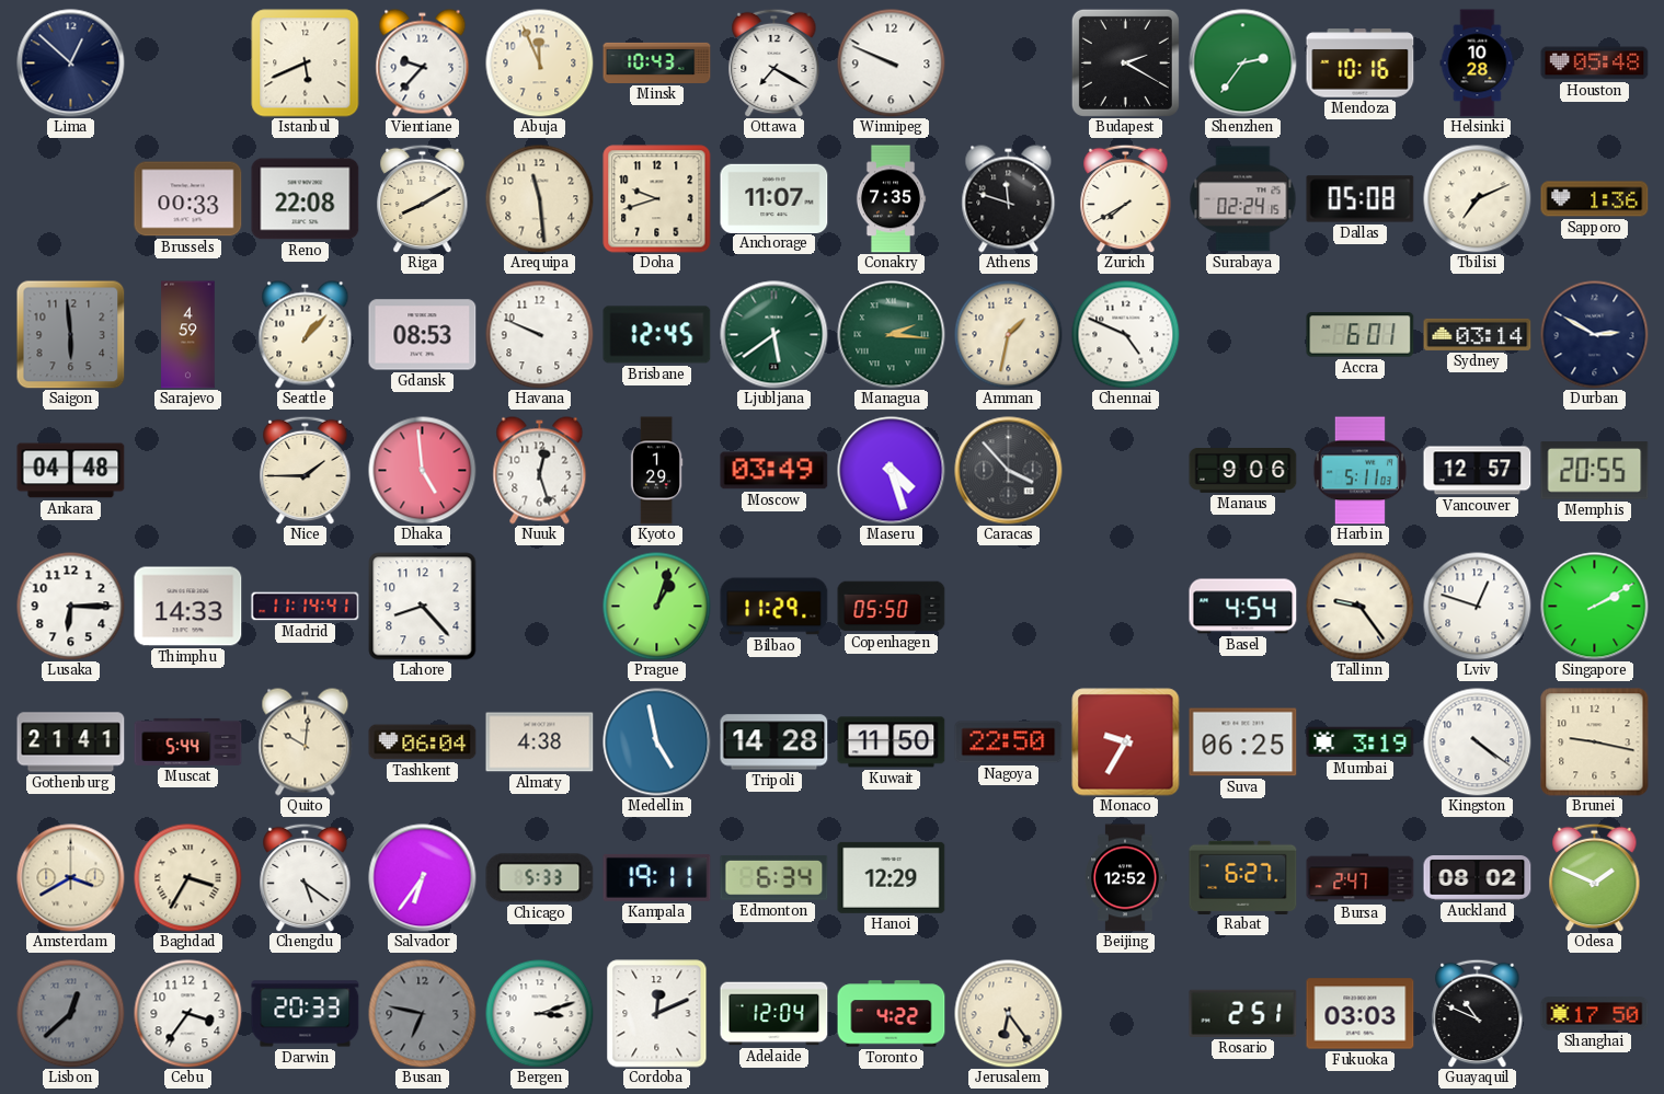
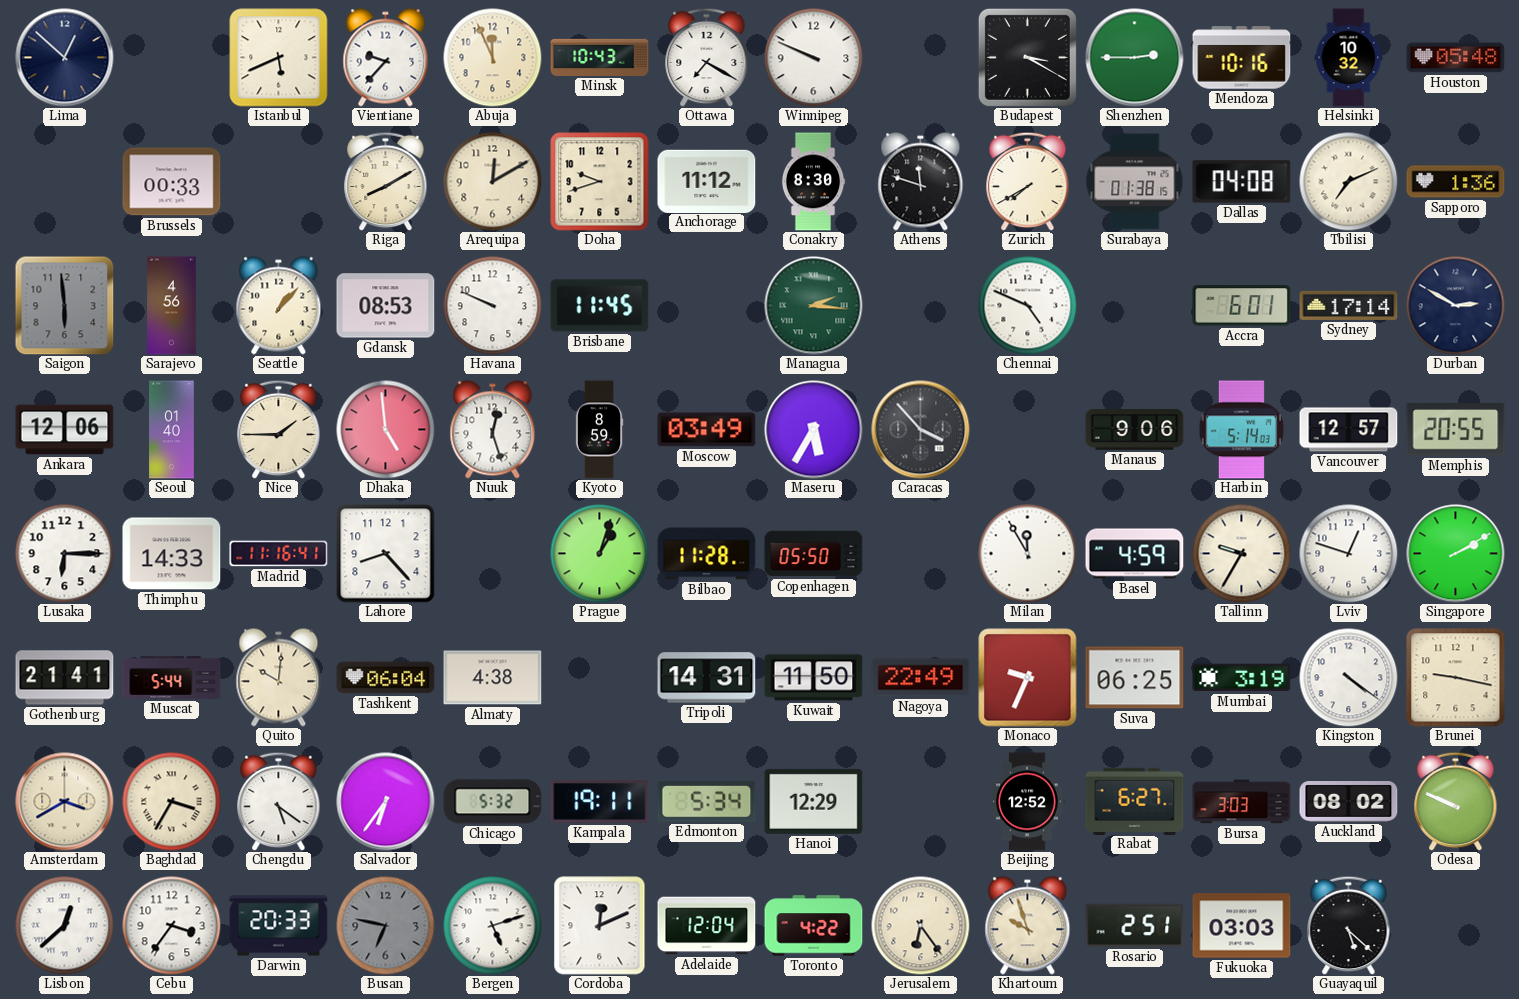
Budapest: 2:20 -> 3:20
Shenzhen: 2:36 -> 2:45
Helsinki: 10:28 -> 10:32
Reno: 22:08 -> none
Arequipa: 11:29 -> 12:10
Anchorage: 11:07 -> 11:12
Conakry: 7:35 -> 8:30
Surabaya: 02:24 -> 01:38
Dallas: 05:08 -> 04:08
Sarajevo: 4:59 -> 4:56
Brisbane: 12:45 -> 11:45
Ljubljana: 5:39 -> none
Amman: 1:32 -> none
Sydney: 03:14 -> 17:14
Ankara: 04:48 -> 12:06
Seoul: none -> 01:40
Kyoto: 1:29 -> 8:59
Maseru: 4:27 -> 5:35
Harbin: 5:11 -> 5:14
Madrid: 11:14 -> 11:16
Bilbao: 11:29 -> 11:28
Milan: none -> 11:55
Basel: 4:54 -> 4:59
Tallinn: 9:24 -> 9:35
Medellin: 4:58 -> none
Tripoli: 14:28 -> 14:31
Nagoya: 22:50 -> 22:49
Monaco: 9:35 -> 9:34
Chicago: 5:33 -> 5:32
Edmonton: 6:34 -> 5:34
Bursa: 2:47 -> 3:03
Odesa: 1:49 -> 9:49
Lisbon dial: grey -> white
Bergen: 3:12 -> 5:12
Khartoum: none -> 9:57
Guayaquil: 10:49 -> 5:22
Shanghai: 17:50 -> none
